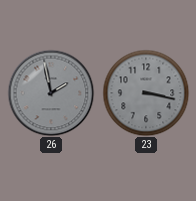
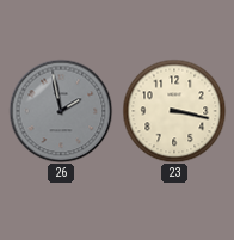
23 dial: grey -> cream
